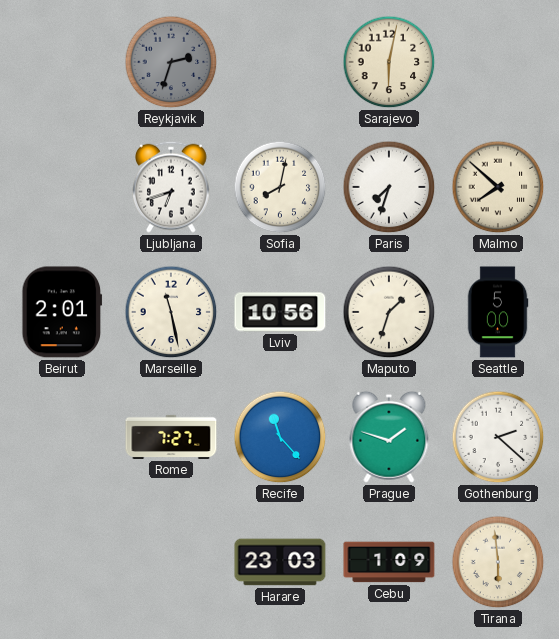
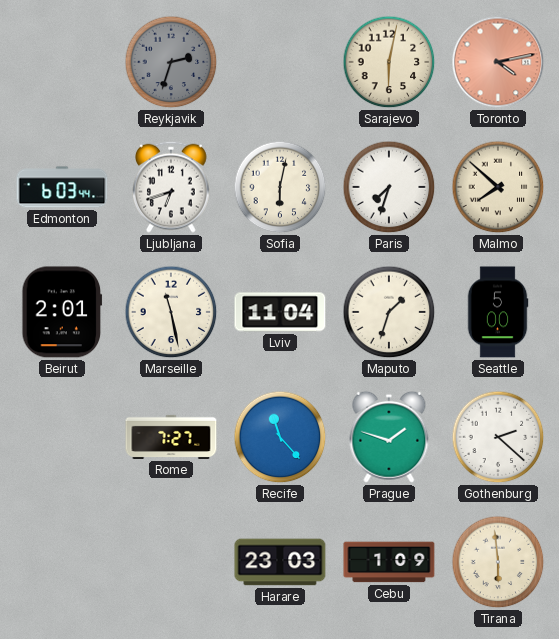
Toronto: none -> 4:13
Edmonton: none -> 6:03
Sofia: 8:02 -> 6:02
Lviv: 10:56 -> 11:04
